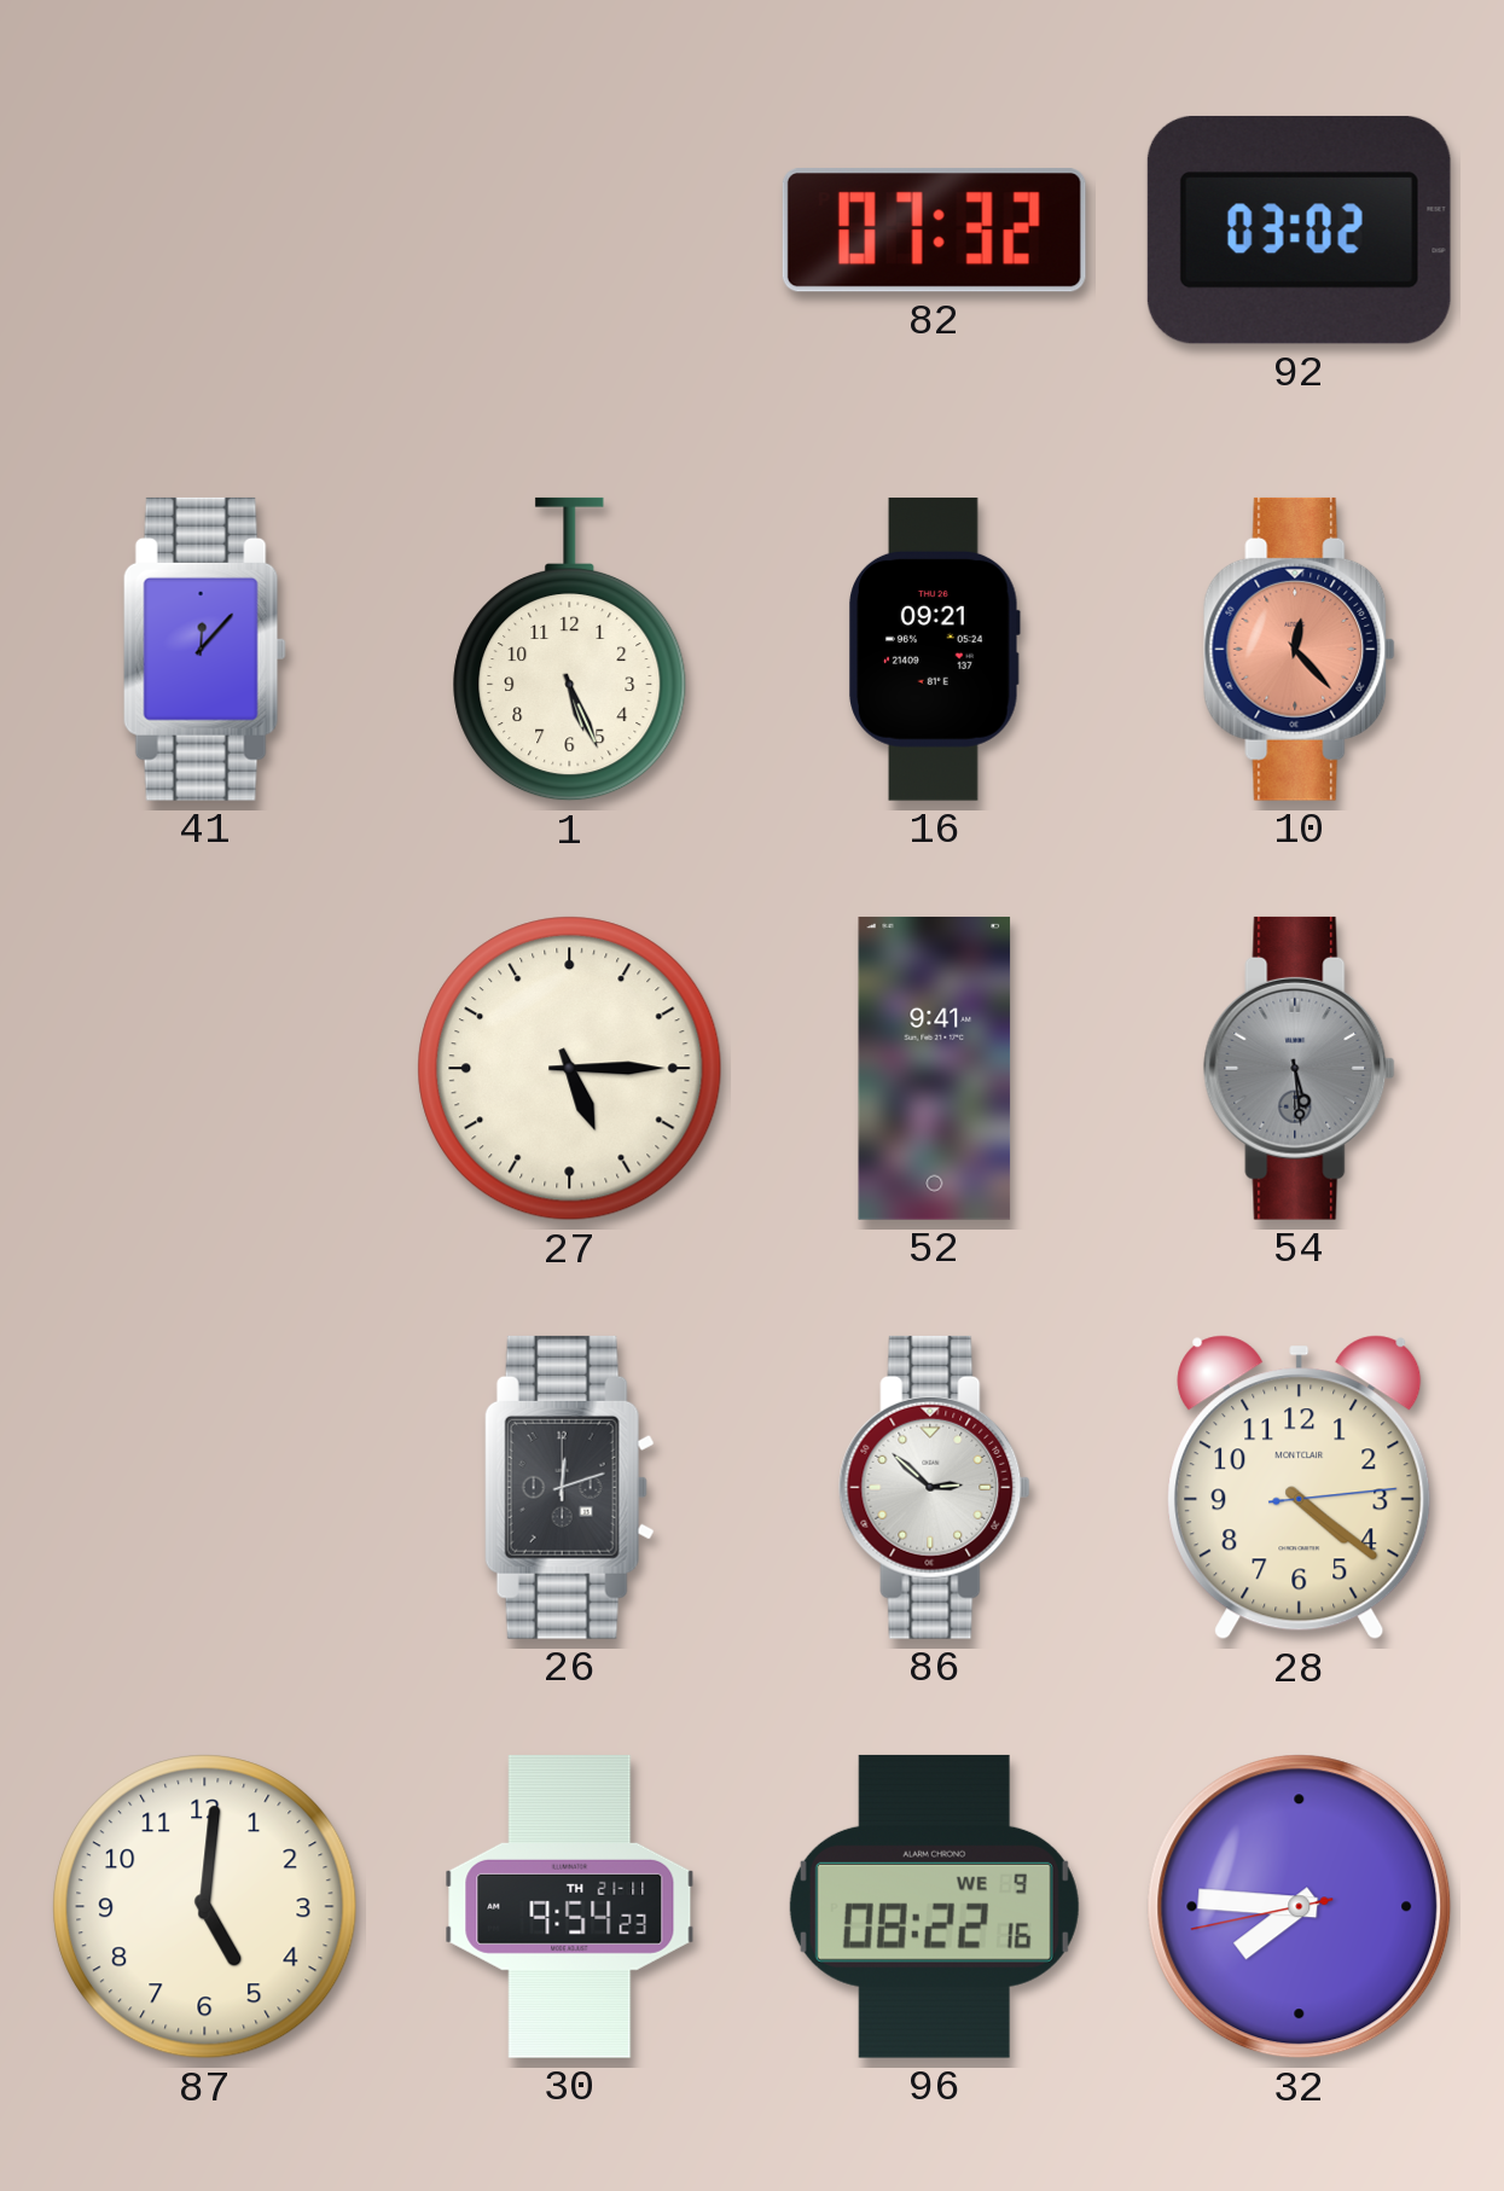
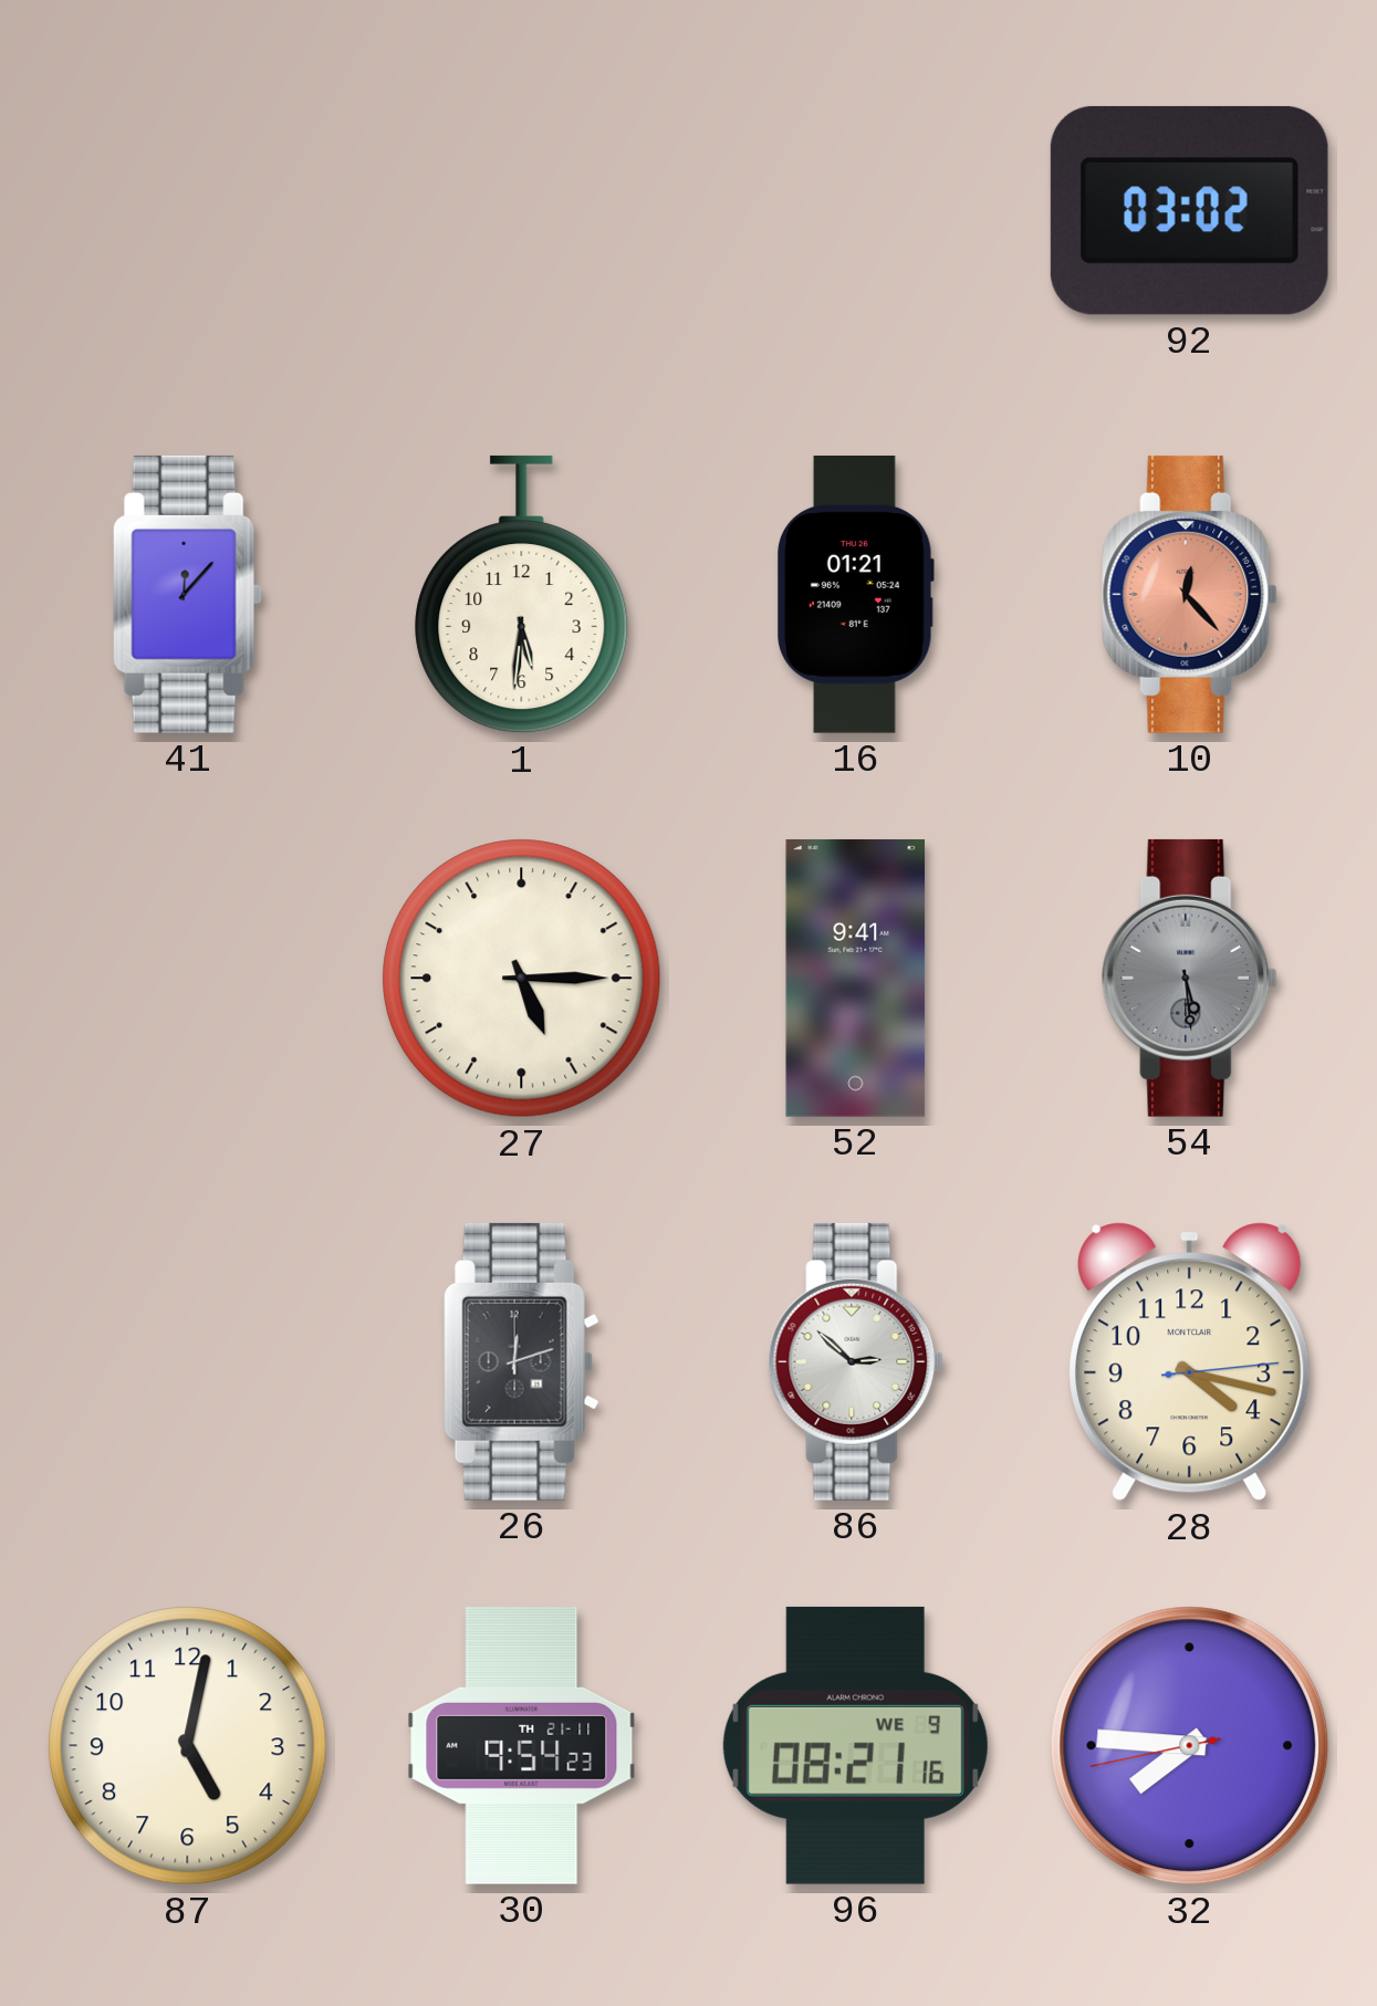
82: 07:32 -> none
1: 5:26 -> 5:31
16: 09:21 -> 01:21
28: 4:21 -> 4:17
87: 5:01 -> 5:02
96: 08:22 -> 08:21
